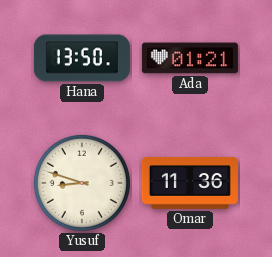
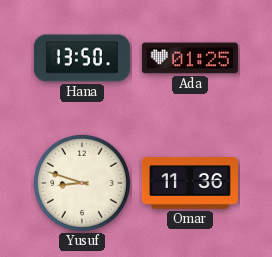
Ada: 01:21 -> 01:25
